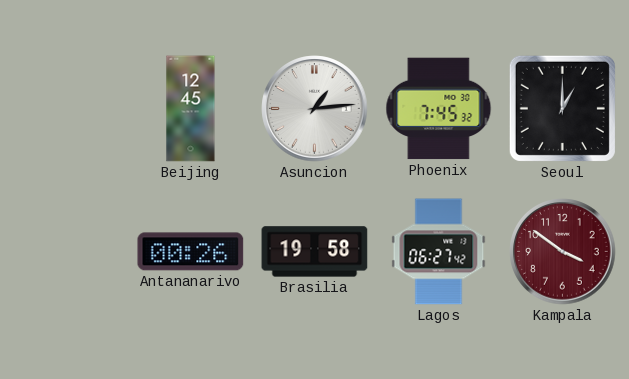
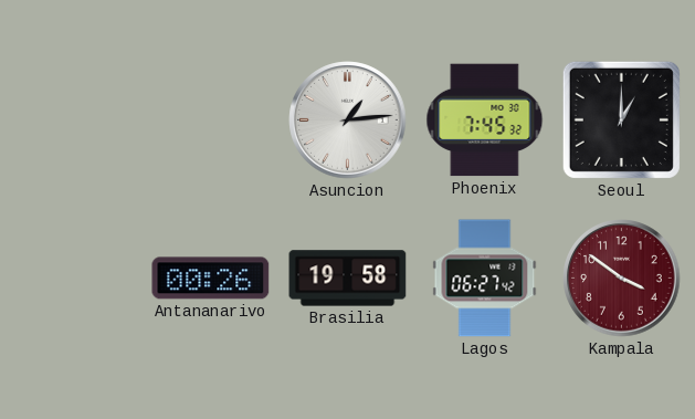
Beijing: 12:45 -> none
